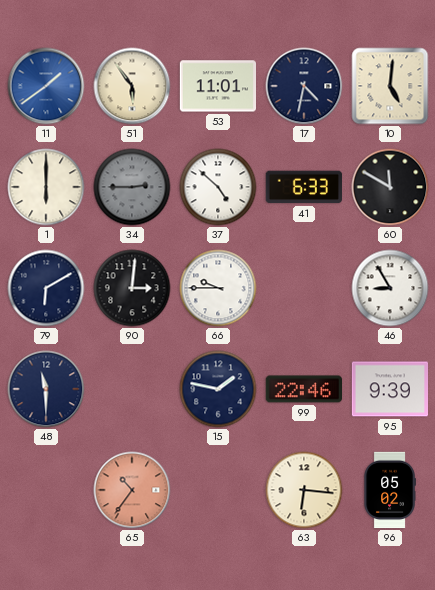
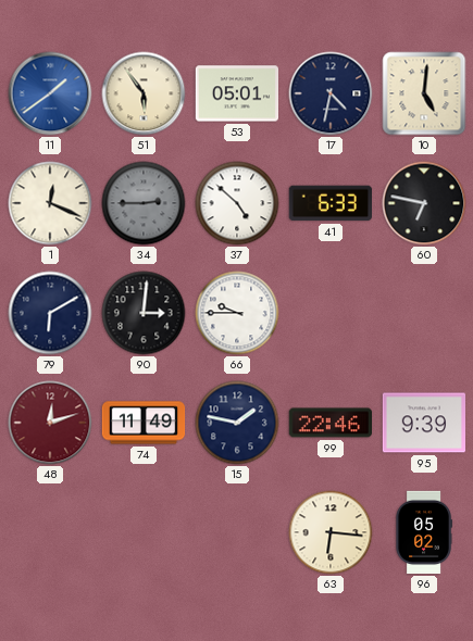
53: 11:01 -> 05:01
1: 6:00 -> 12:19
60: 11:50 -> 6:47
46: 8:55 -> none
48: 11:30 -> 12:12
48 dial: navy -> burgundy
74: none -> 11:49
65: 10:36 -> none
